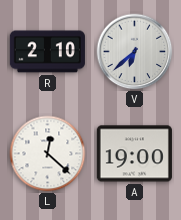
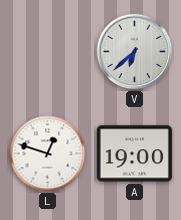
R: 2:10 -> none
L: 12:22 -> 12:48
